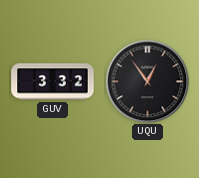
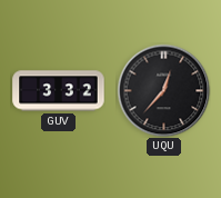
UQU: 12:54 -> 12:37
